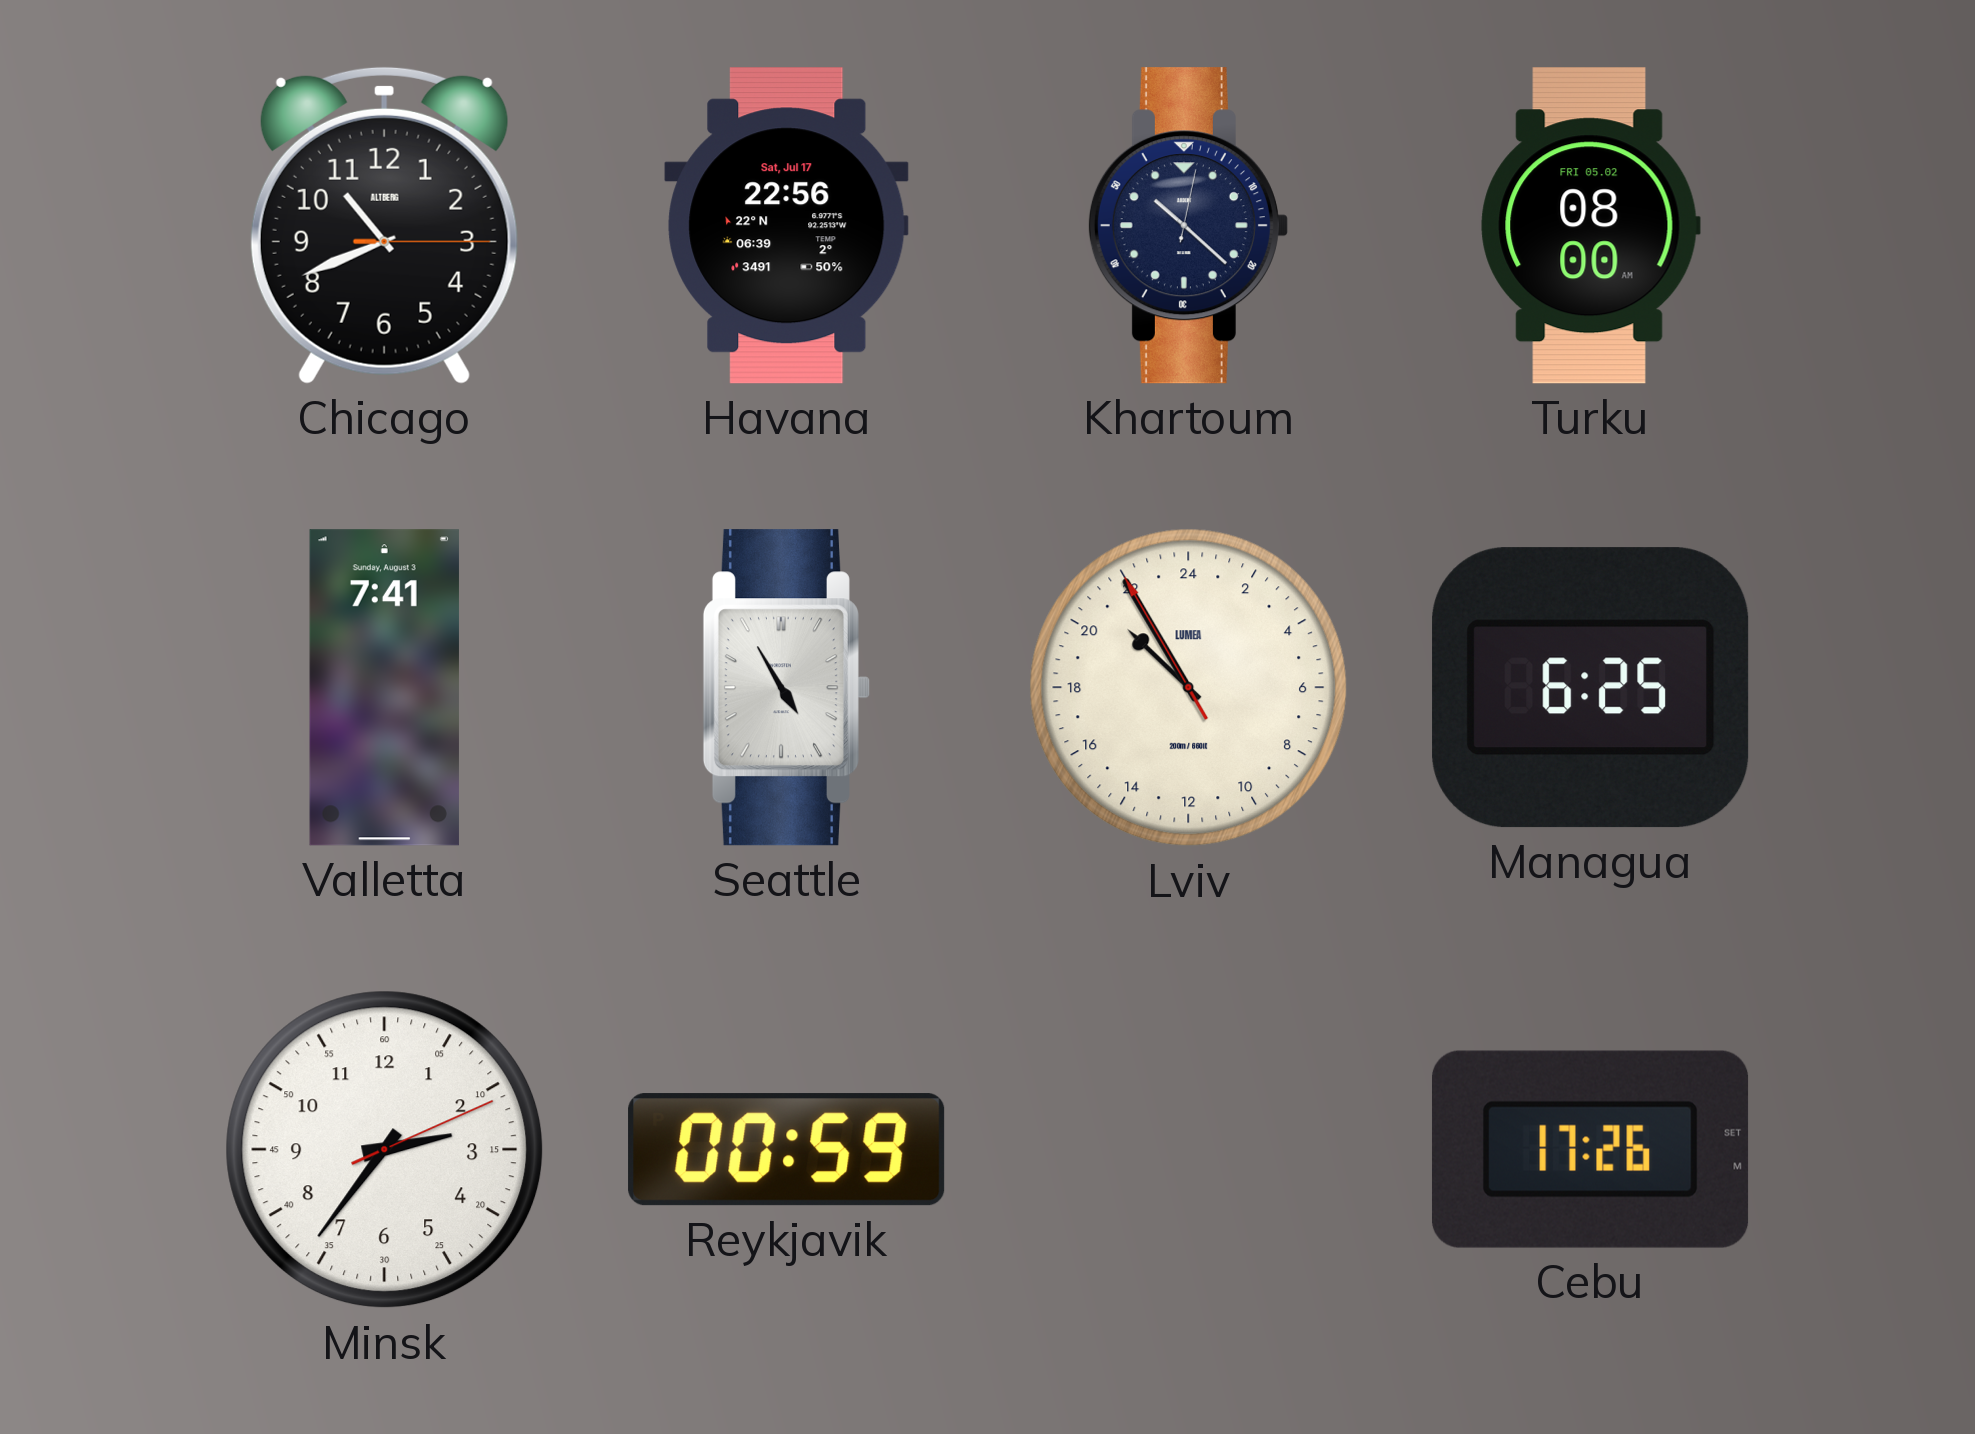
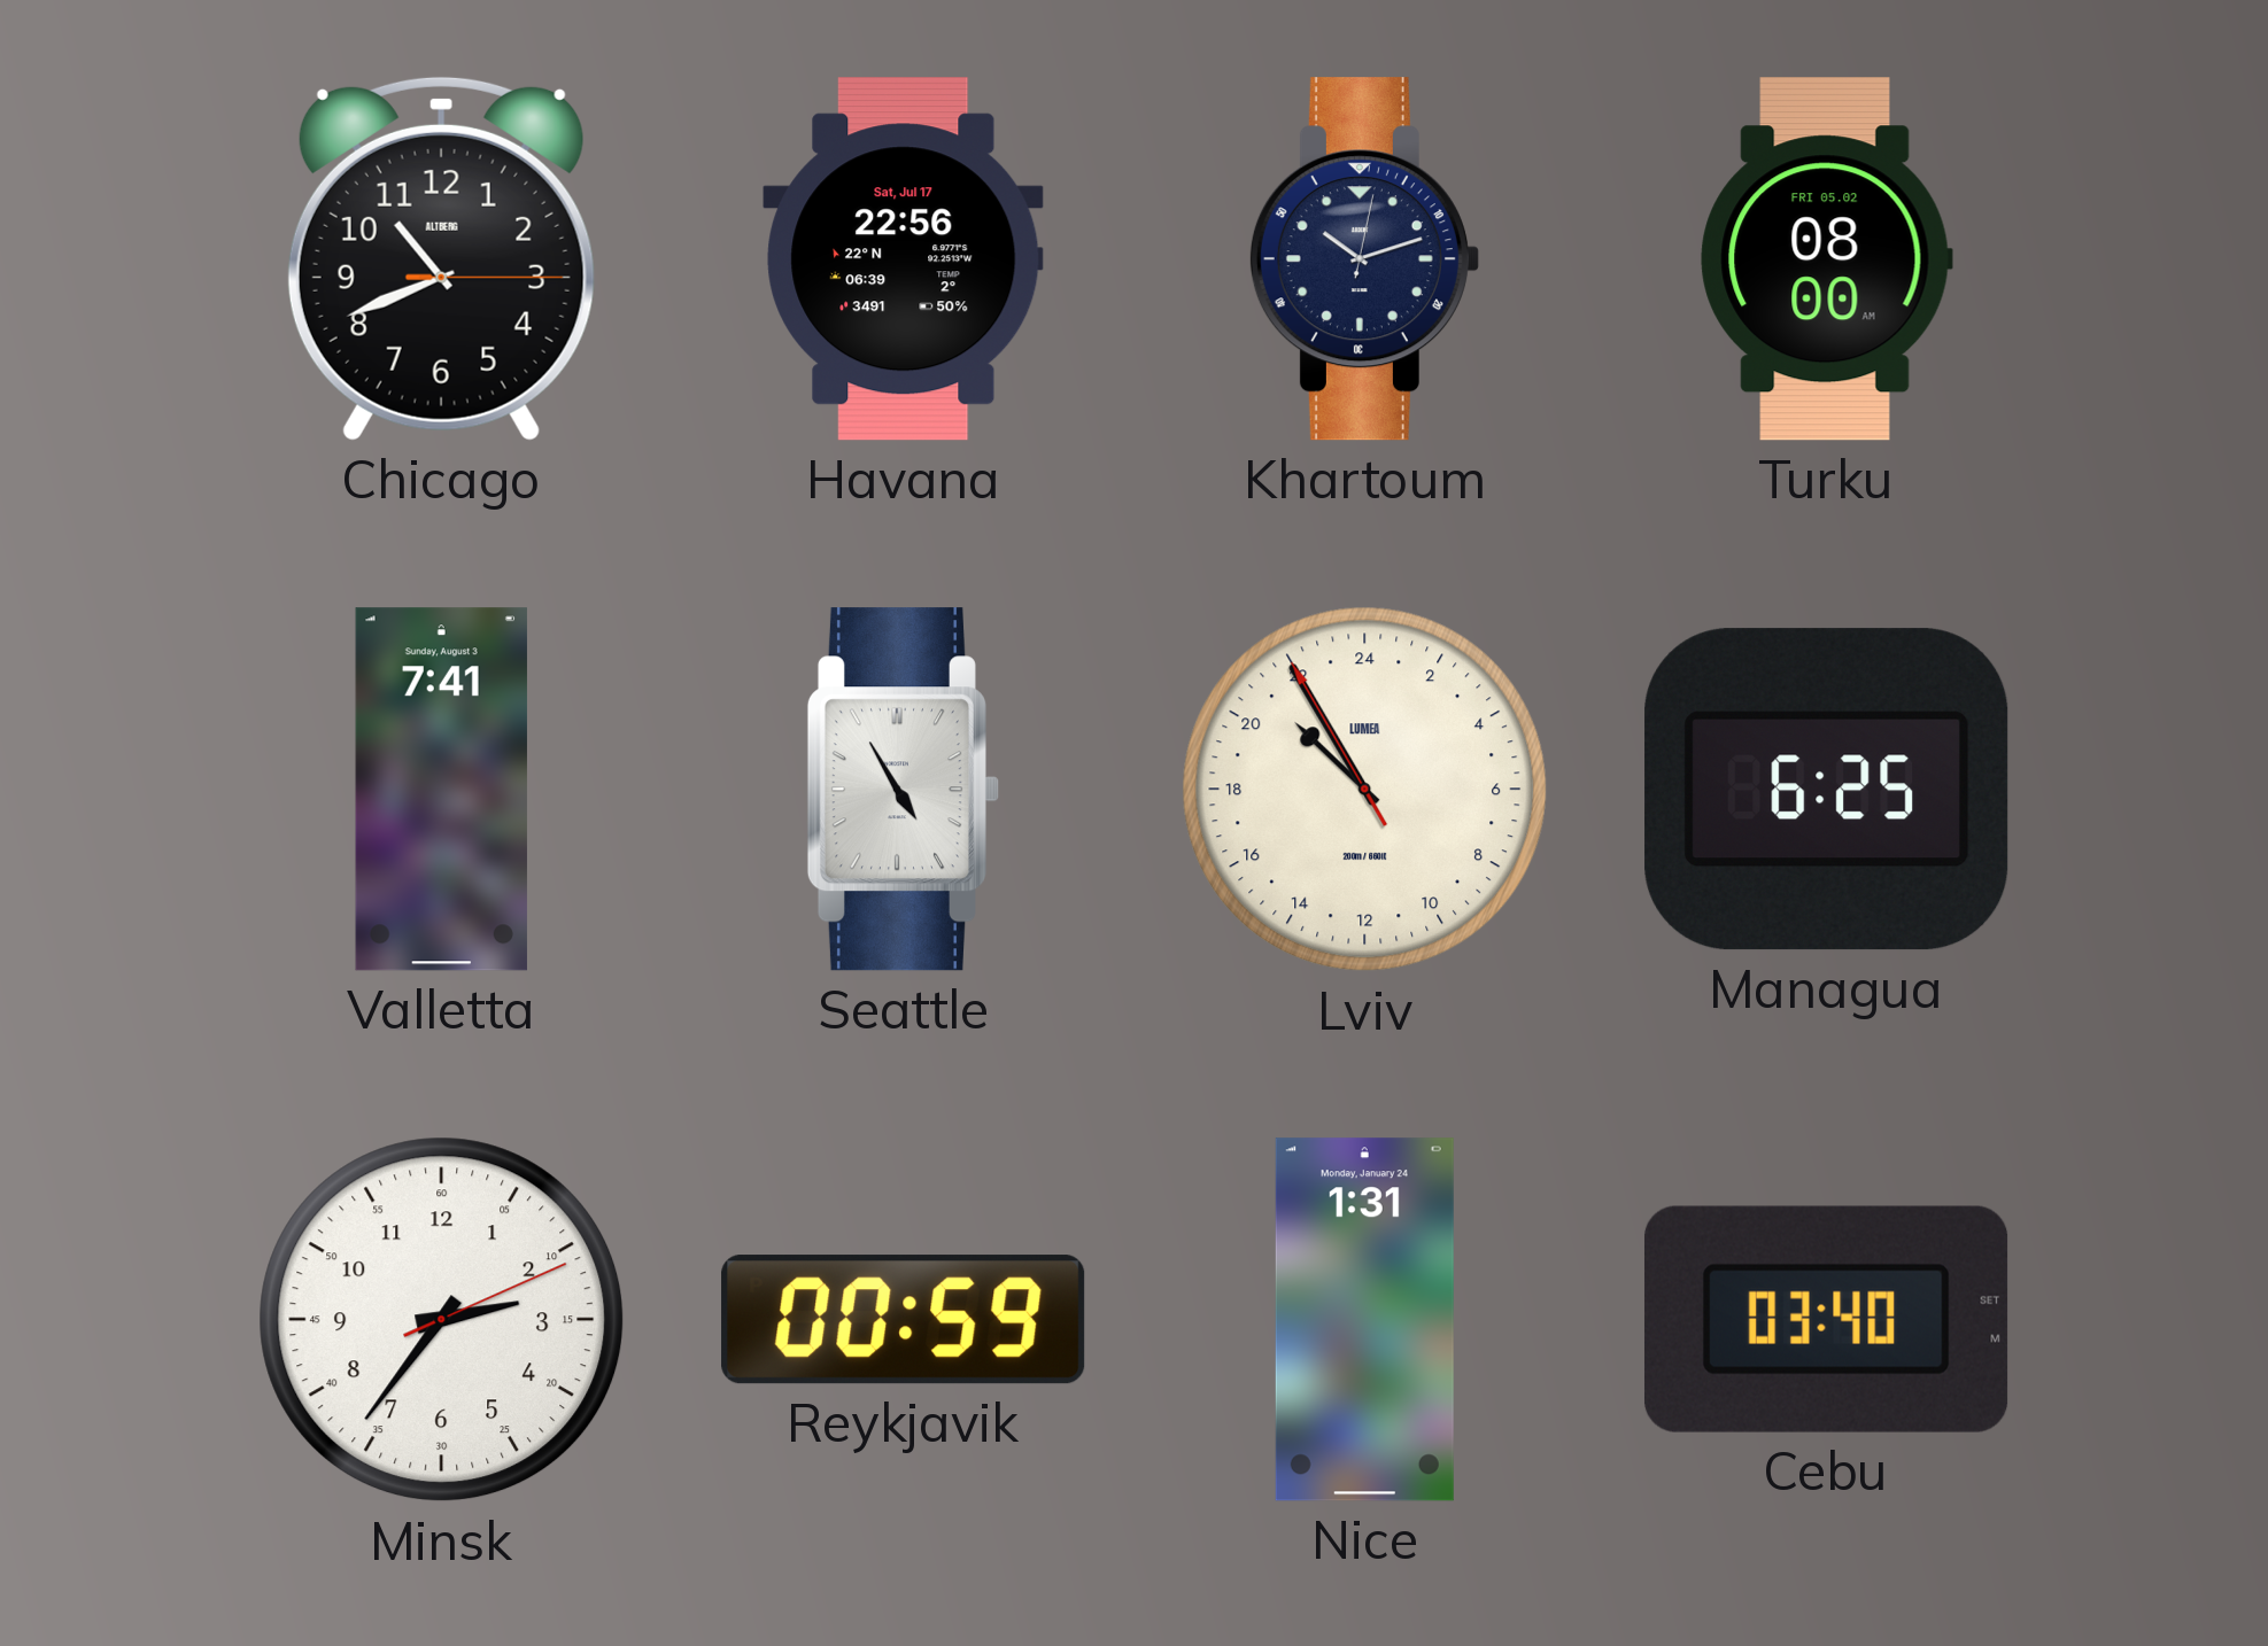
Khartoum: 10:22 -> 10:12
Nice: none -> 1:31
Cebu: 17:26 -> 03:40
